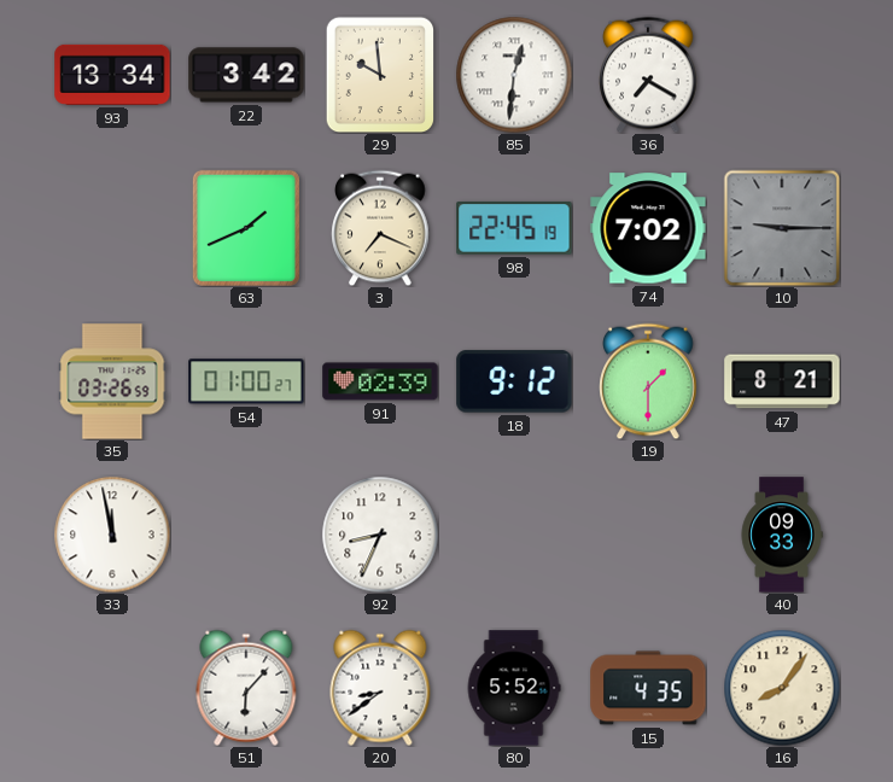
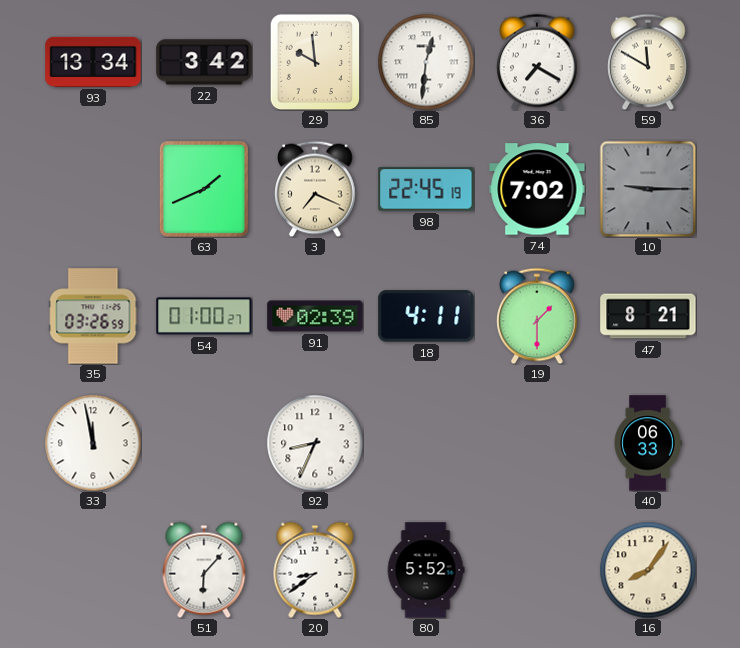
59: none -> 11:50
18: 9:12 -> 4:11
40: 09:33 -> 06:33
15: 4:35 -> none
